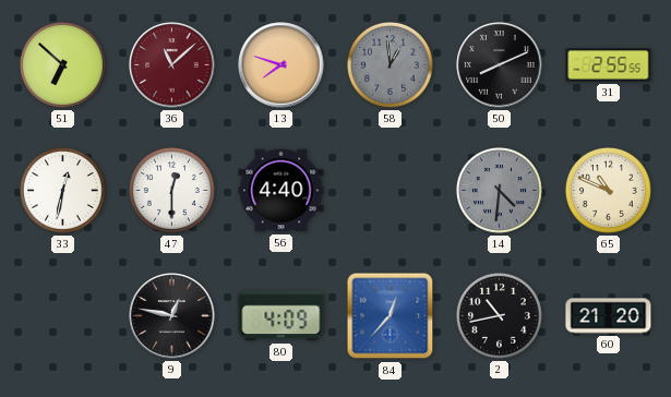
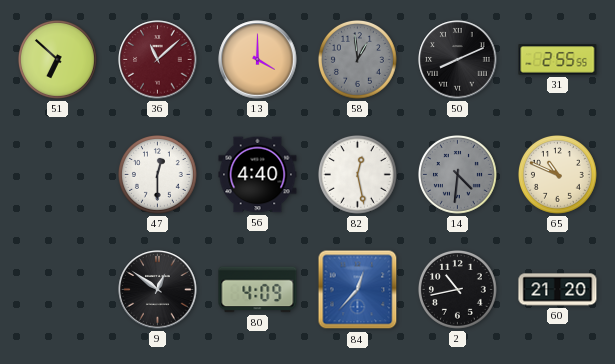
13: 7:48 -> 4:00
33: 12:32 -> none
82: none -> 12:28
9: 12:47 -> 12:51
